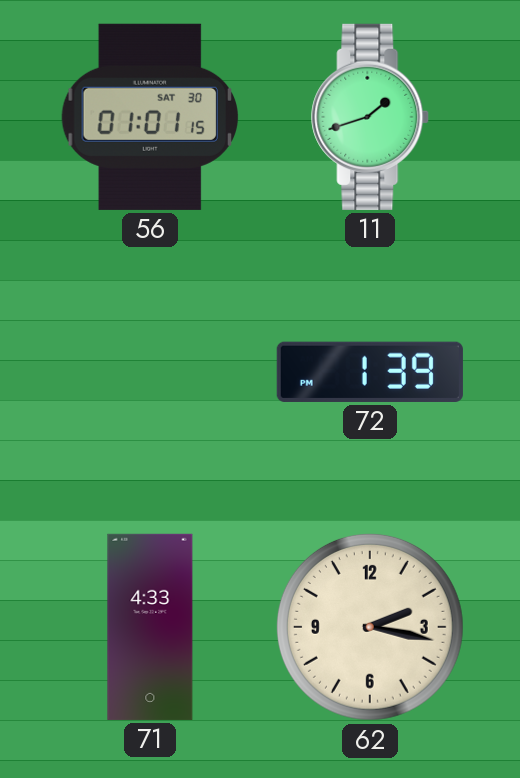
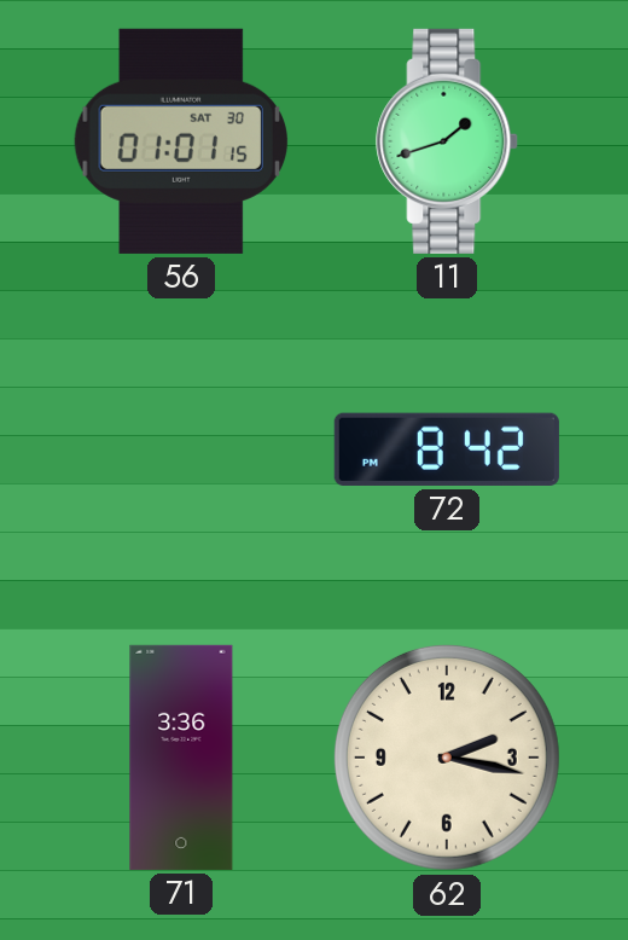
72: 1:39 -> 8:42
71: 4:33 -> 3:36
